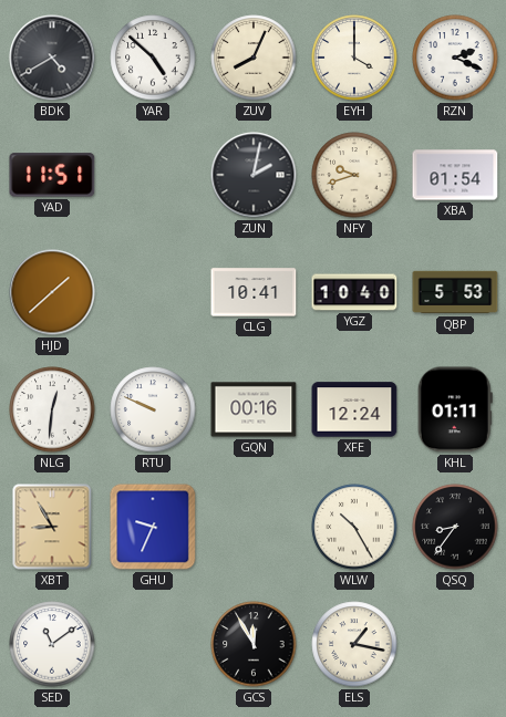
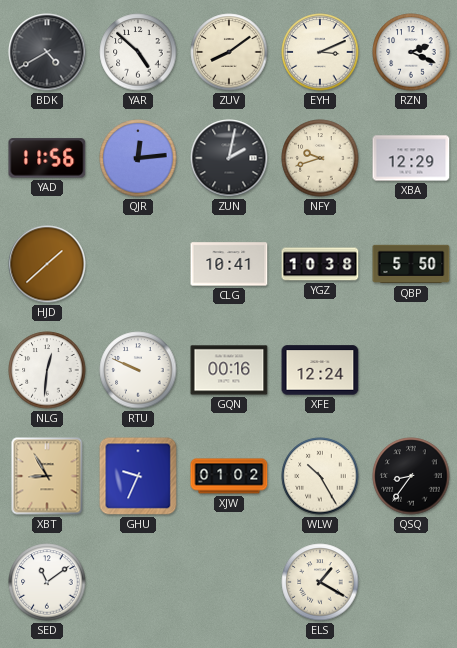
ZUV: 8:04 -> 8:09
EYH: 4:00 -> 3:11
YAD: 11:51 -> 11:56
QJR: none -> 12:14
XBA: 01:54 -> 12:29
YGZ: 10:40 -> 10:38
QBP: 5:53 -> 5:50
KHL: 01:11 -> none
XJW: none -> 01:02
GCS: 11:55 -> none
ELS: 1:17 -> 1:20
